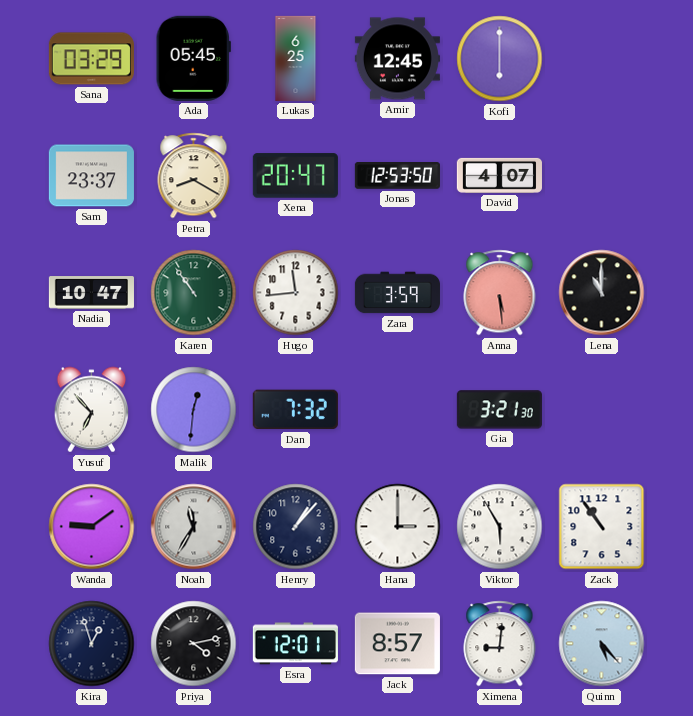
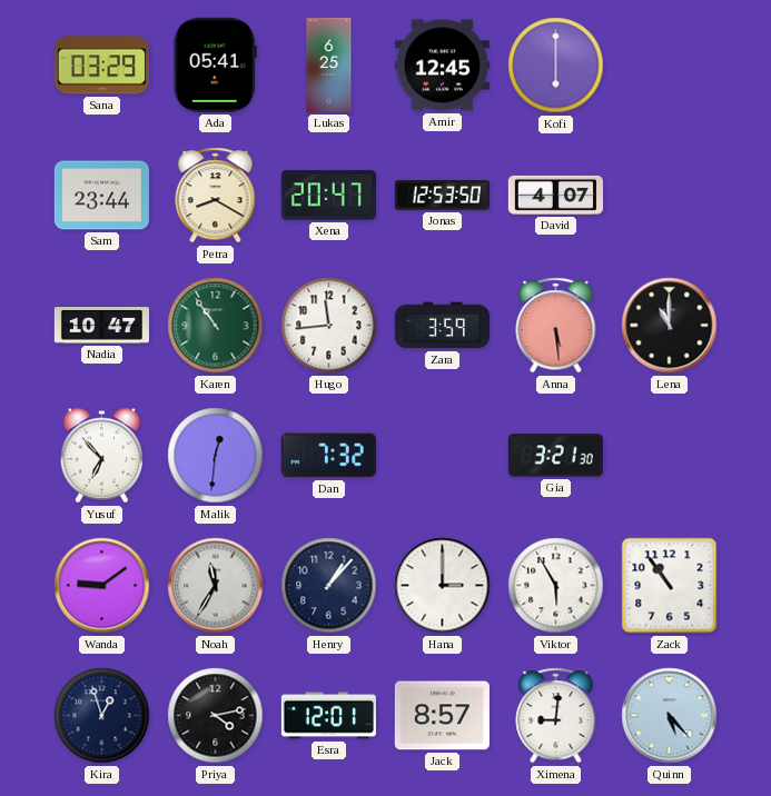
Ada: 05:45 -> 05:41
Sam: 23:37 -> 23:44
